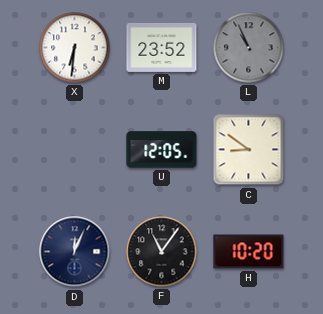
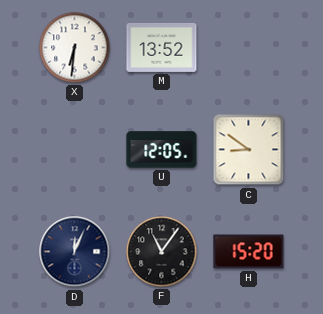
M: 23:52 -> 13:52
L: 10:56 -> none
H: 10:20 -> 15:20
